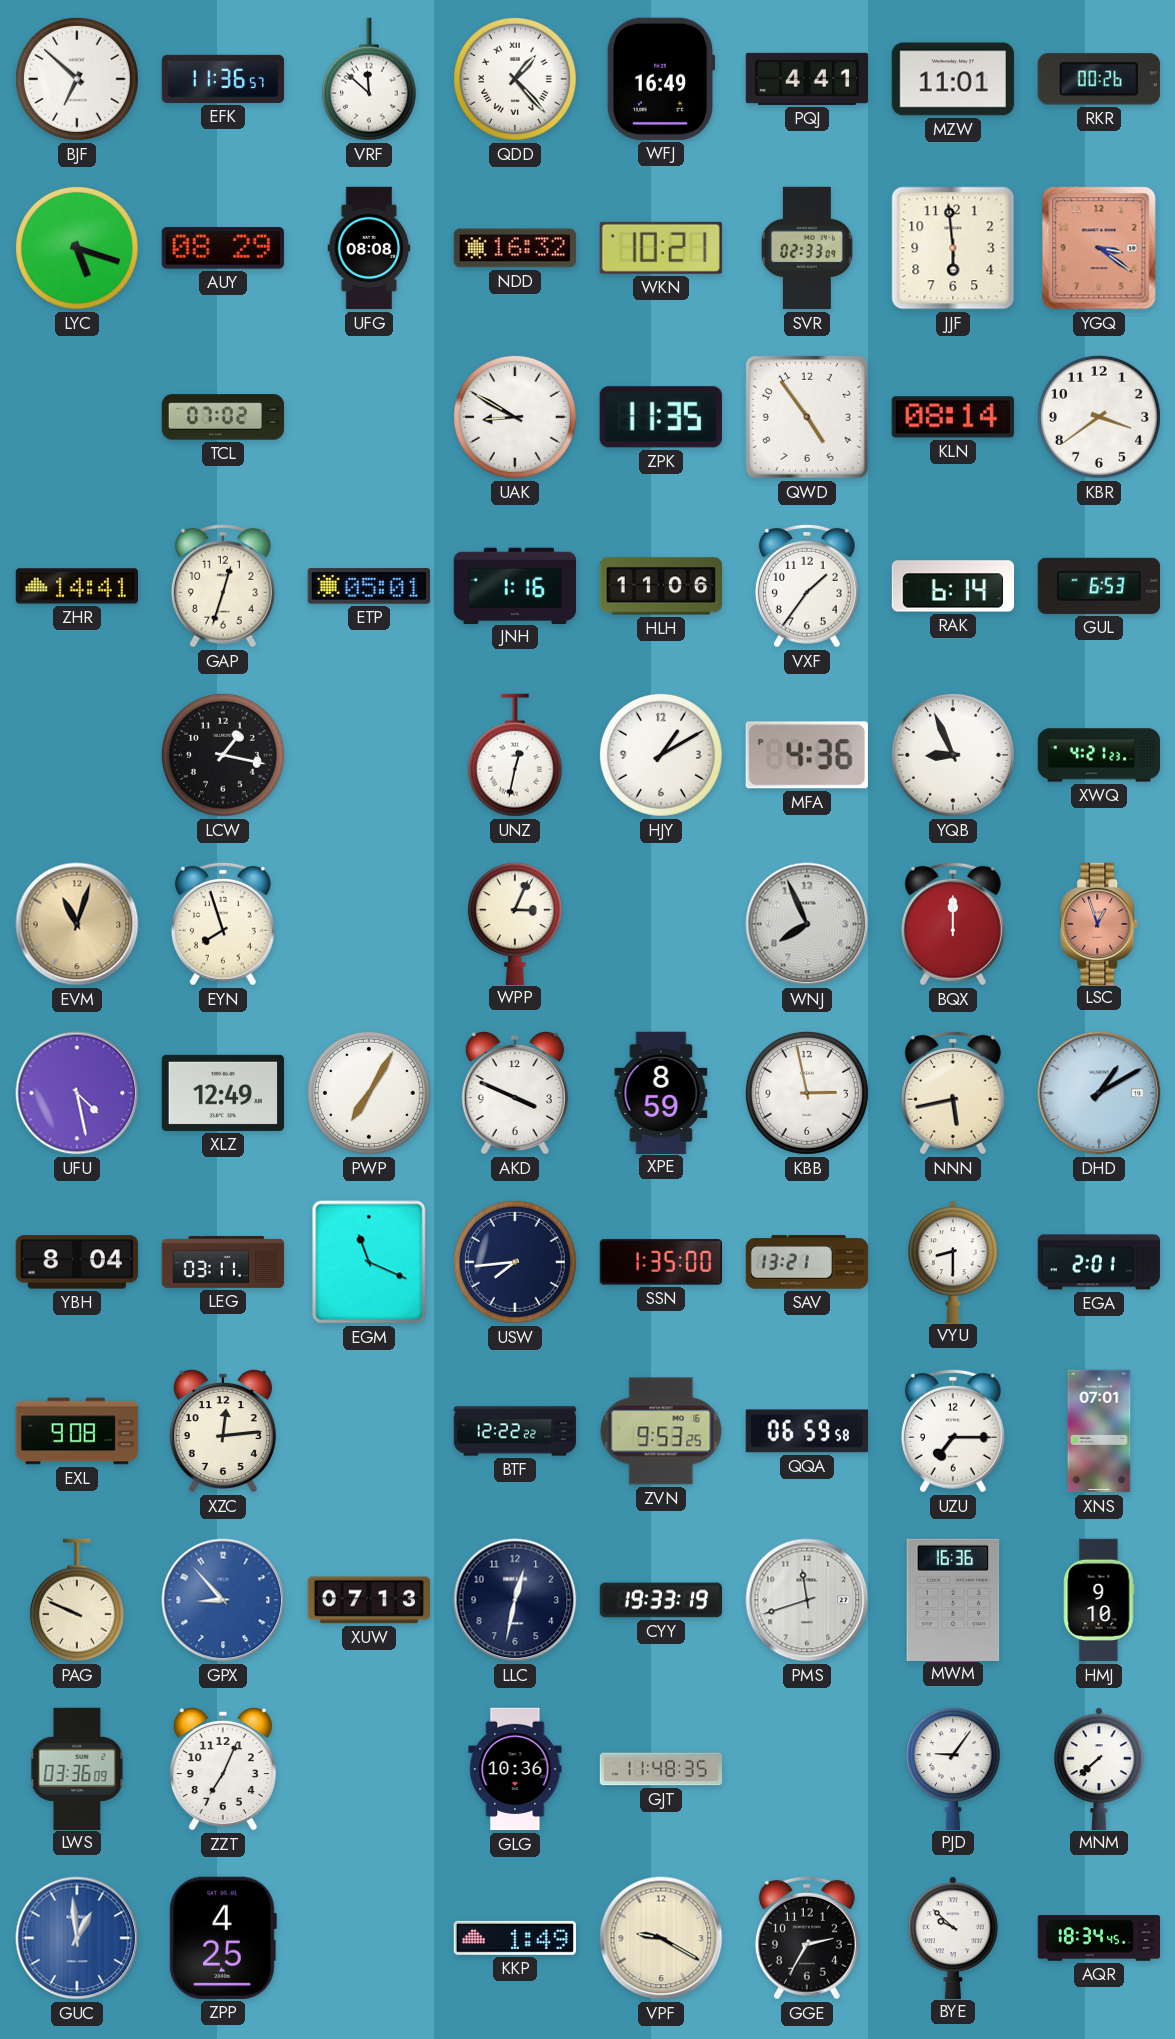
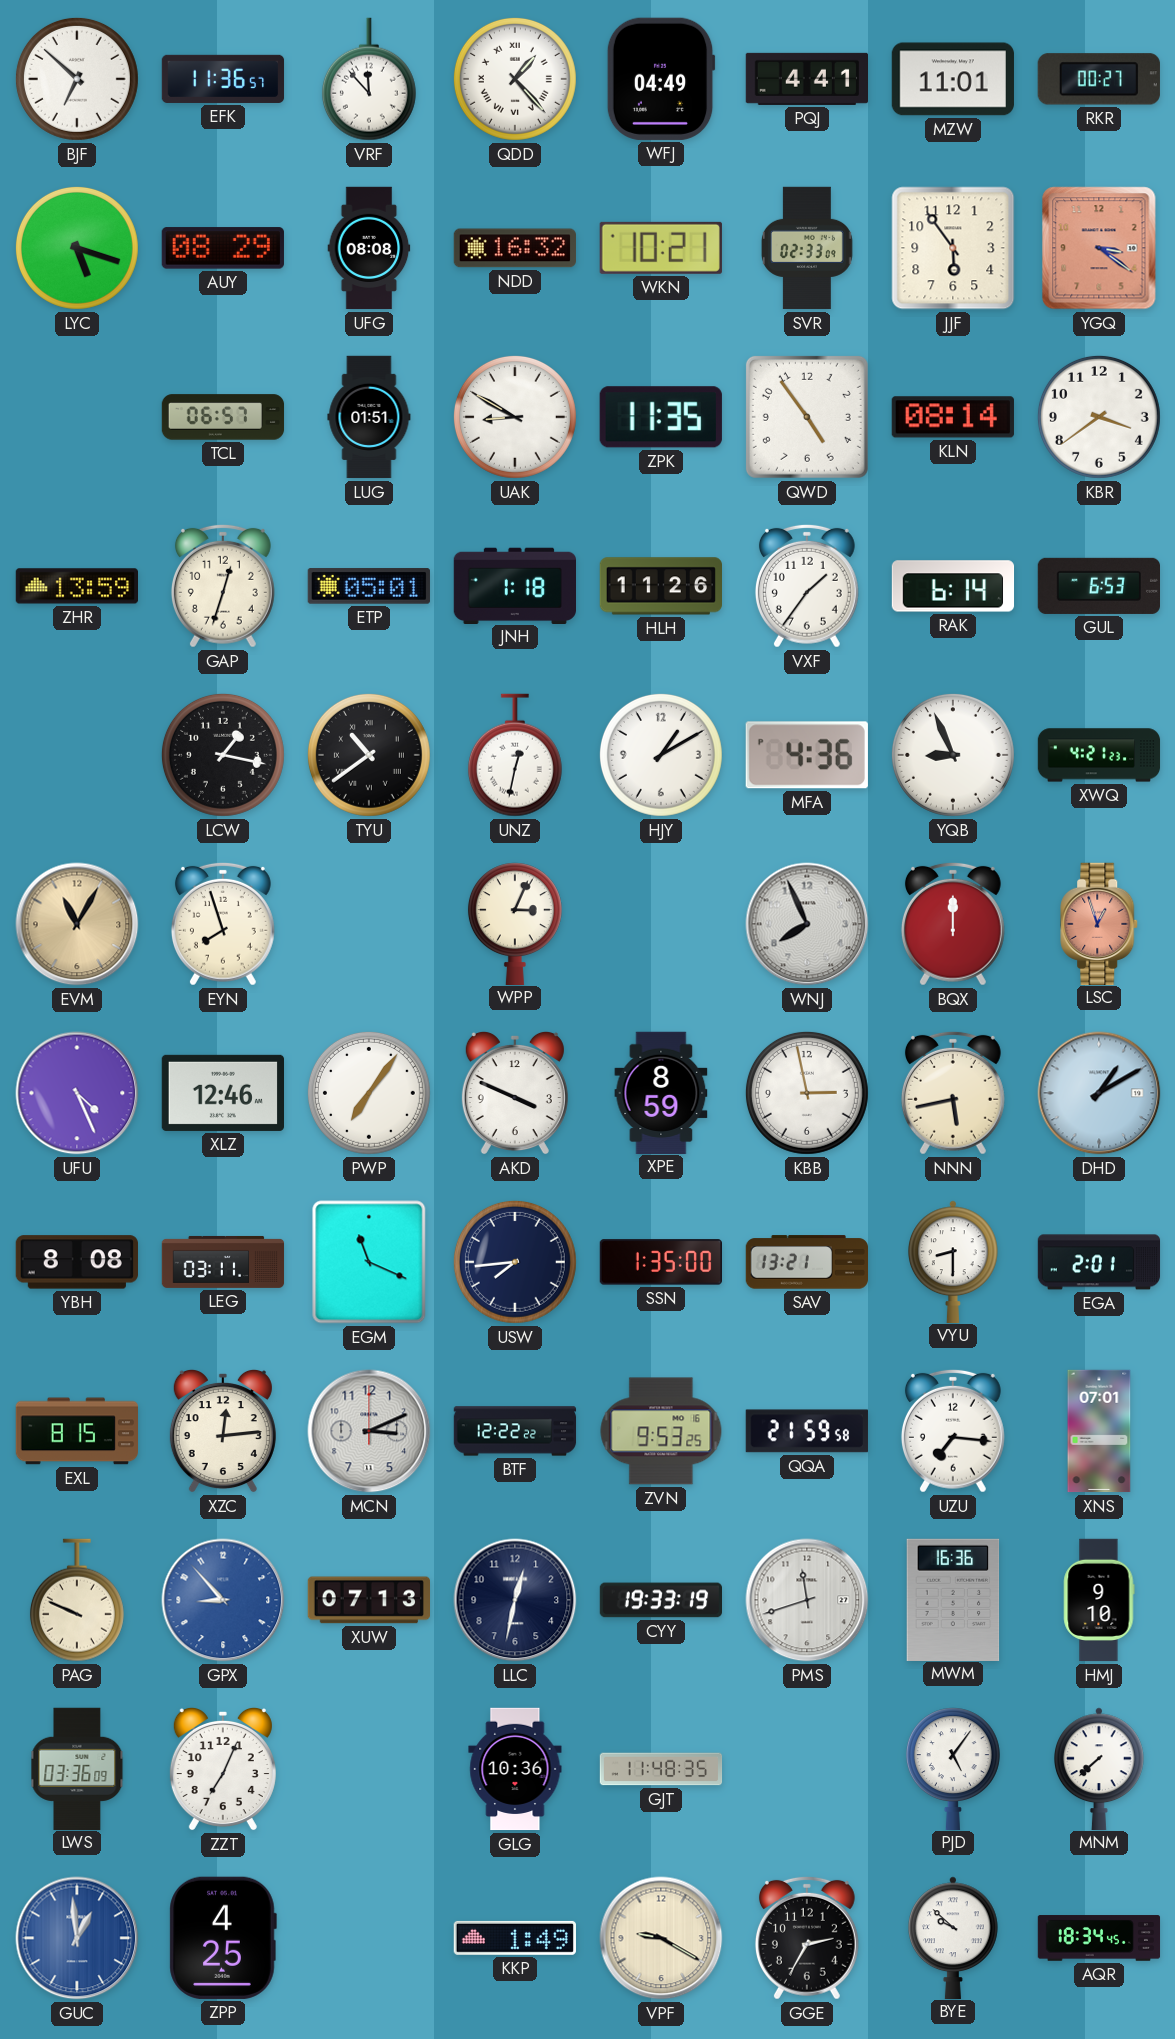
VRF: 11:52 -> 11:53
WFJ: 16:49 -> 04:49
RKR: 00:26 -> 00:27
JJF: 5:59 -> 5:54
TCL: 07:02 -> 06:57
LUG: none -> 01:51
ZHR: 14:41 -> 13:59
JNH: 1:16 -> 1:18
HLH: 11:06 -> 11:26
TYU: none -> 10:39
EVM: 11:03 -> 11:05
UFU: 4:28 -> 4:26
XLZ: 12:49 -> 12:46
PWP: 7:05 -> 7:06
YBH: 8:04 -> 8:08
EXL: 9:08 -> 8:15
MCN: none -> 3:11
QQA: 06:59 -> 21:59
UZU: 7:15 -> 7:16
PJD: 9:06 -> 5:06
